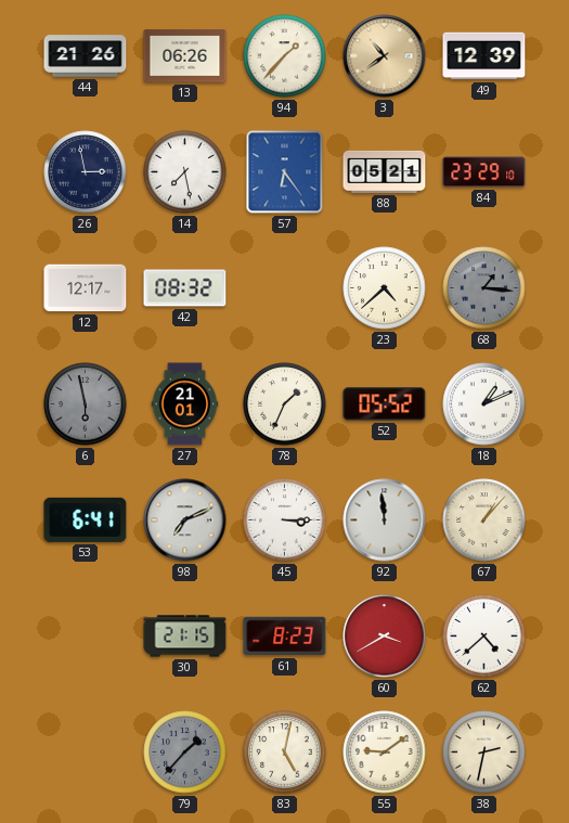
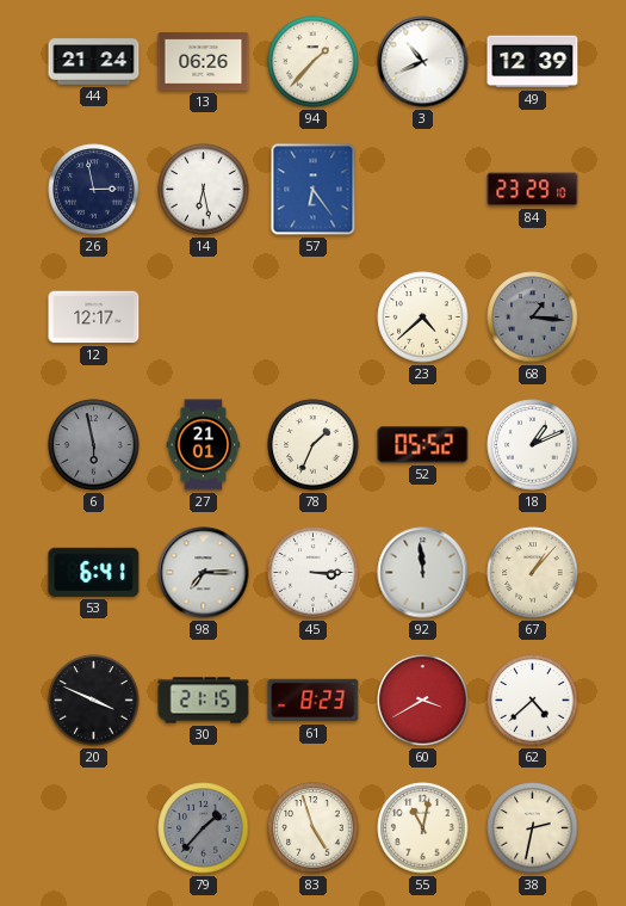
44: 21:26 -> 21:24
3: 10:39 -> 10:41
3 dial: champagne -> white
14: 7:28 -> 6:28
88: 05:21 -> none
42: 08:32 -> none
98: 7:11 -> 7:15
20: none -> 3:49
83: 5:02 -> 4:57
55: 9:09 -> 11:02
